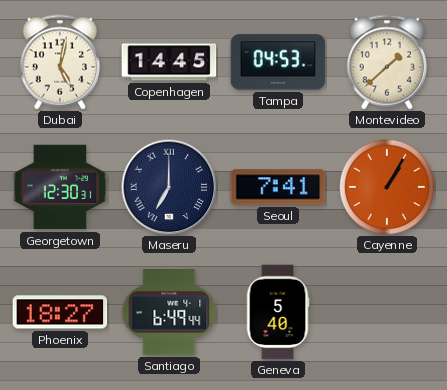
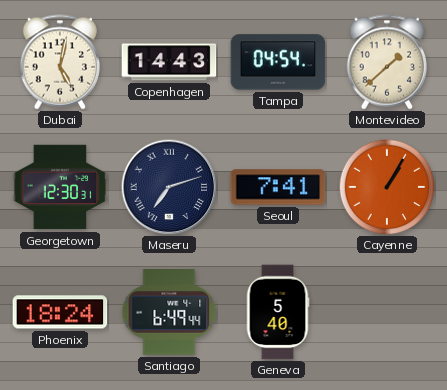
Copenhagen: 14:45 -> 14:43
Tampa: 04:53 -> 04:54
Maseru: 7:00 -> 7:12
Phoenix: 18:27 -> 18:24
